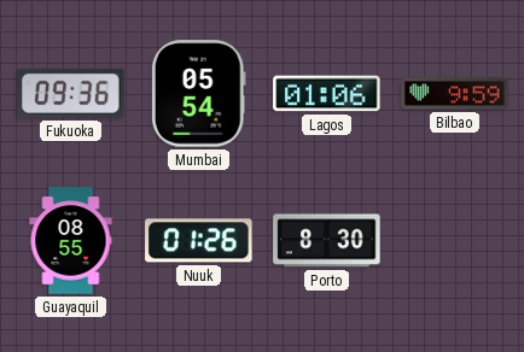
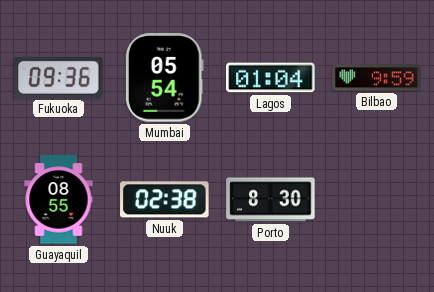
Lagos: 01:06 -> 01:04
Nuuk: 01:26 -> 02:38
